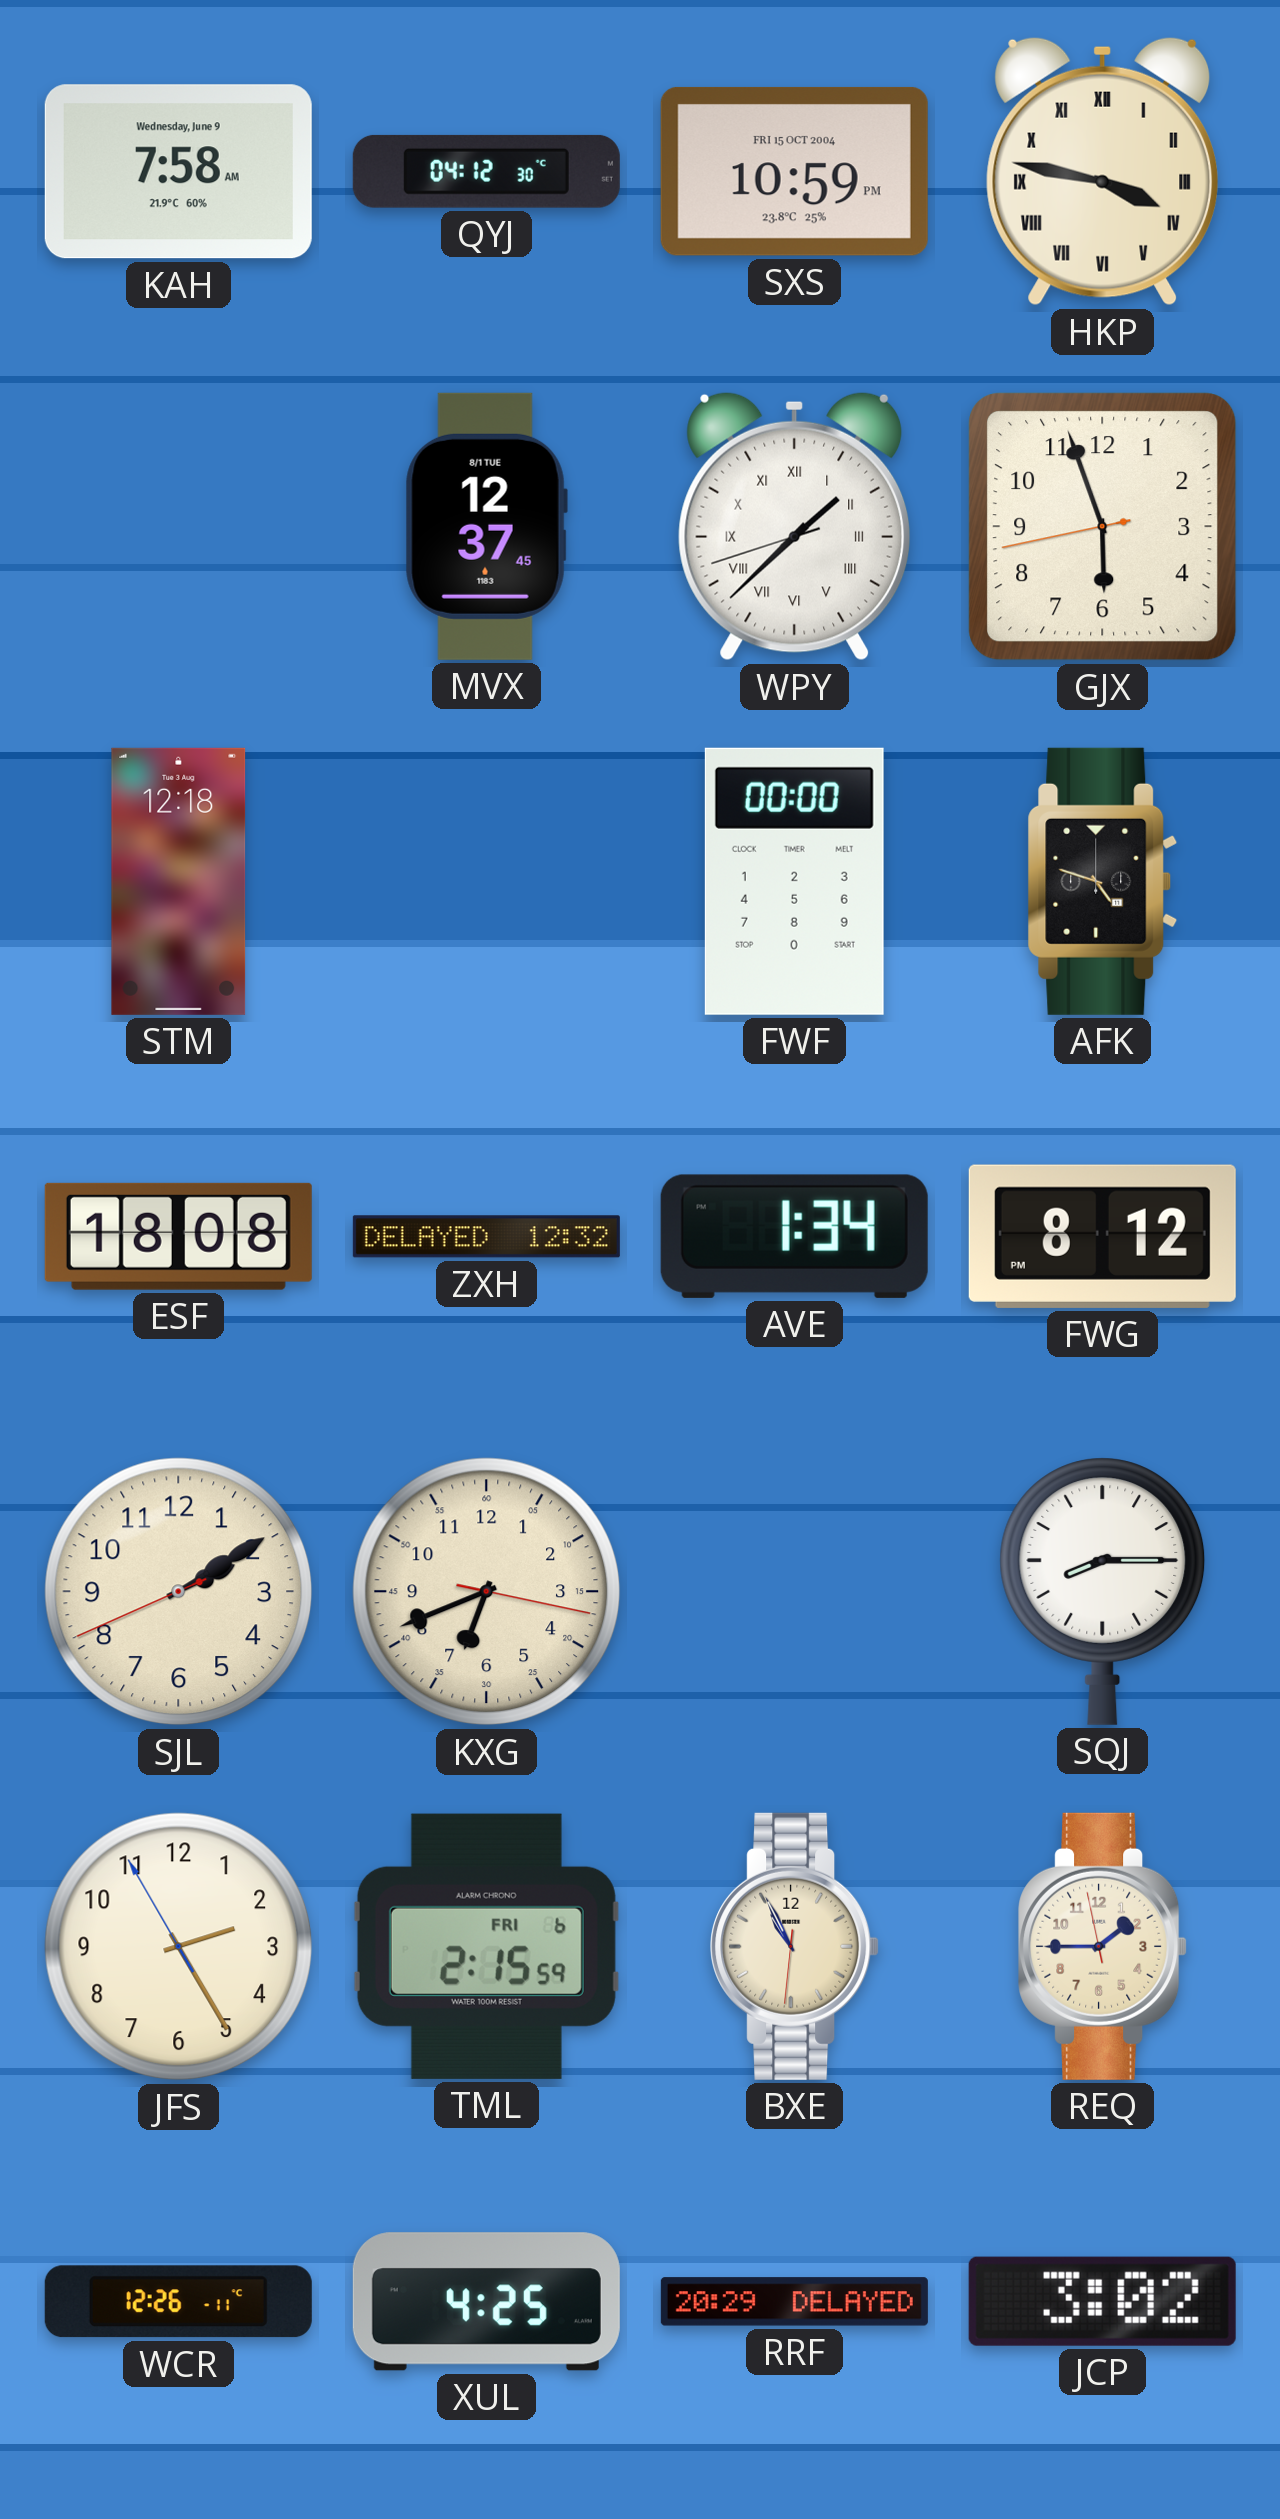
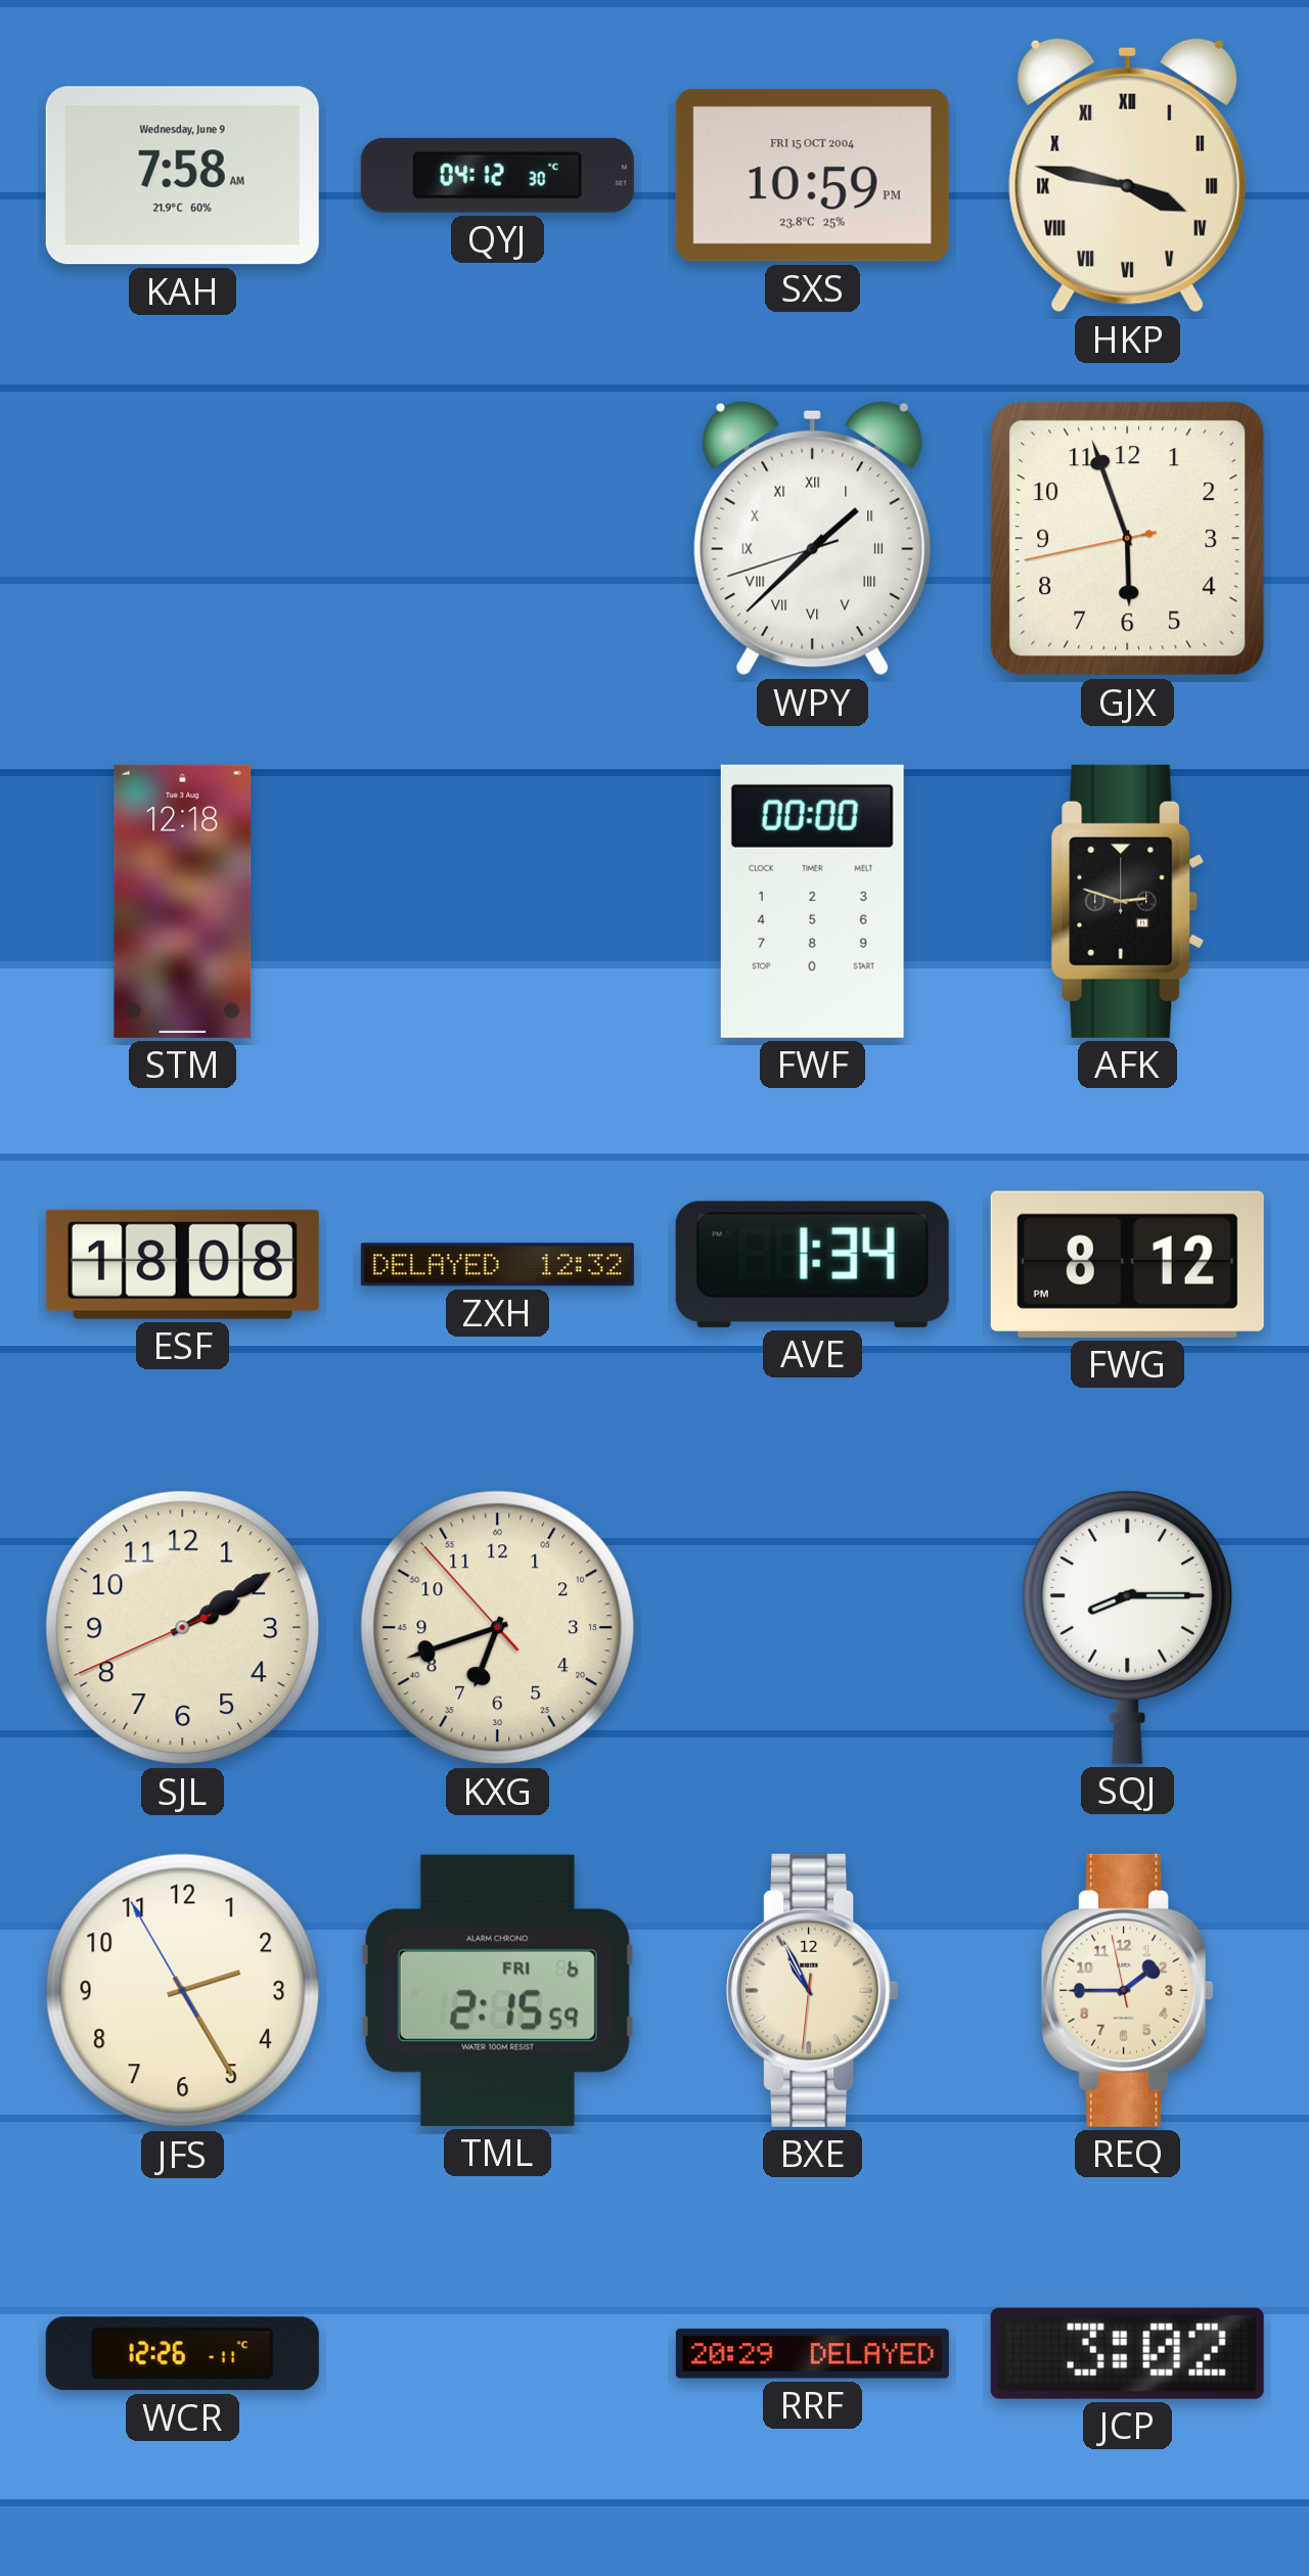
MVX: 12:37 -> none
AFK: 4:48 -> 2:48
KXG: 6:41:17 -> 6:41:53
XUL: 4:25 -> none
